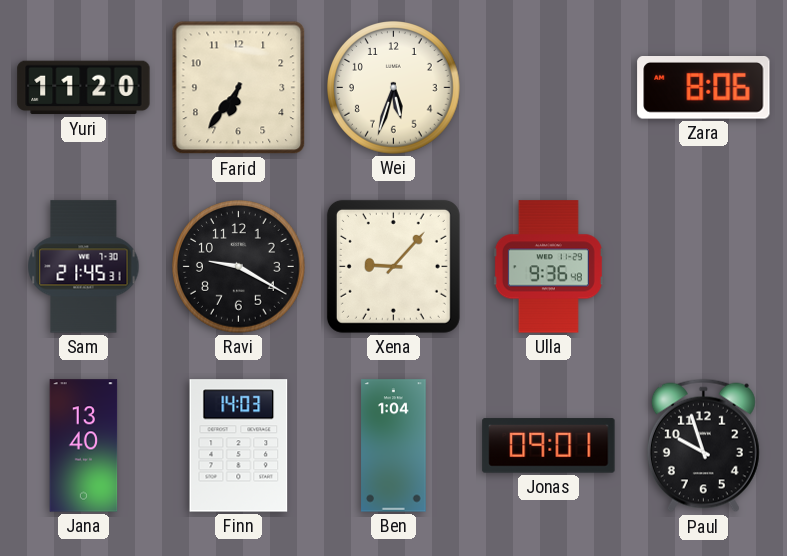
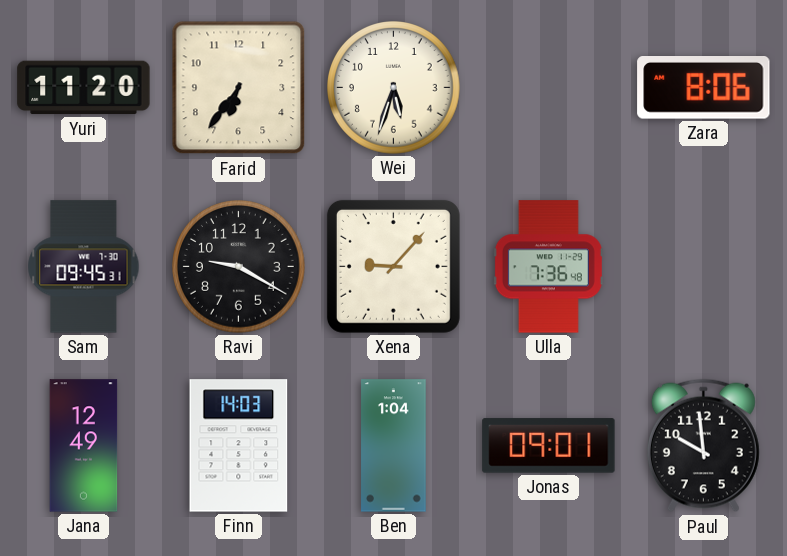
Sam: 21:45 -> 09:45
Ulla: 9:36 -> 7:36
Jana: 13:40 -> 12:49
Paul: 9:57 -> 9:59
